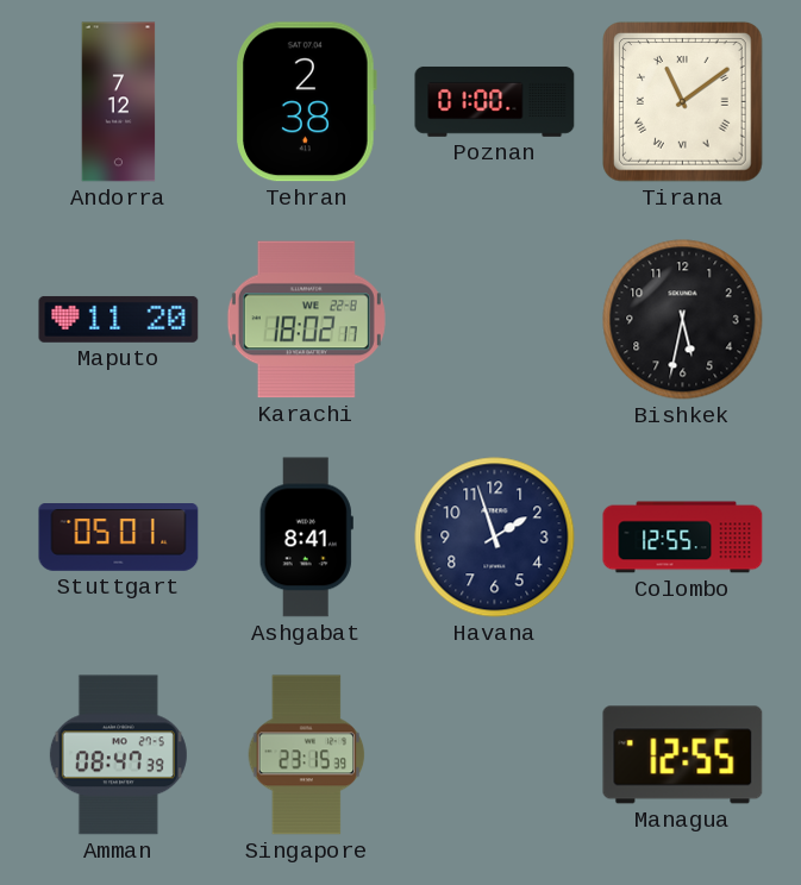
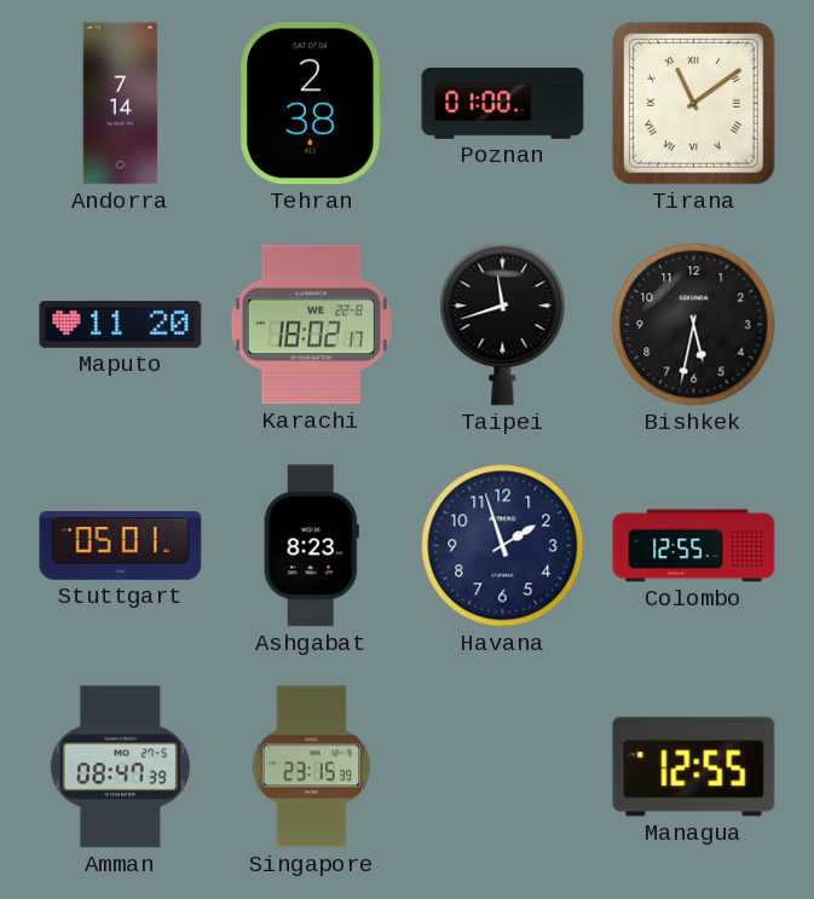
Andorra: 7:12 -> 7:14
Taipei: none -> 11:42
Ashgabat: 8:41 -> 8:23
